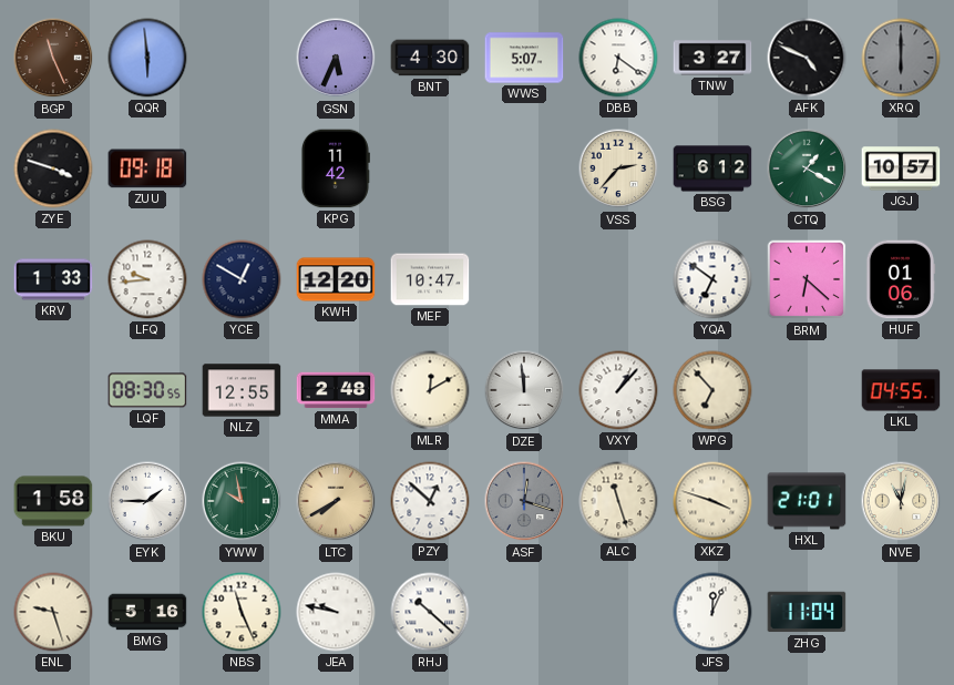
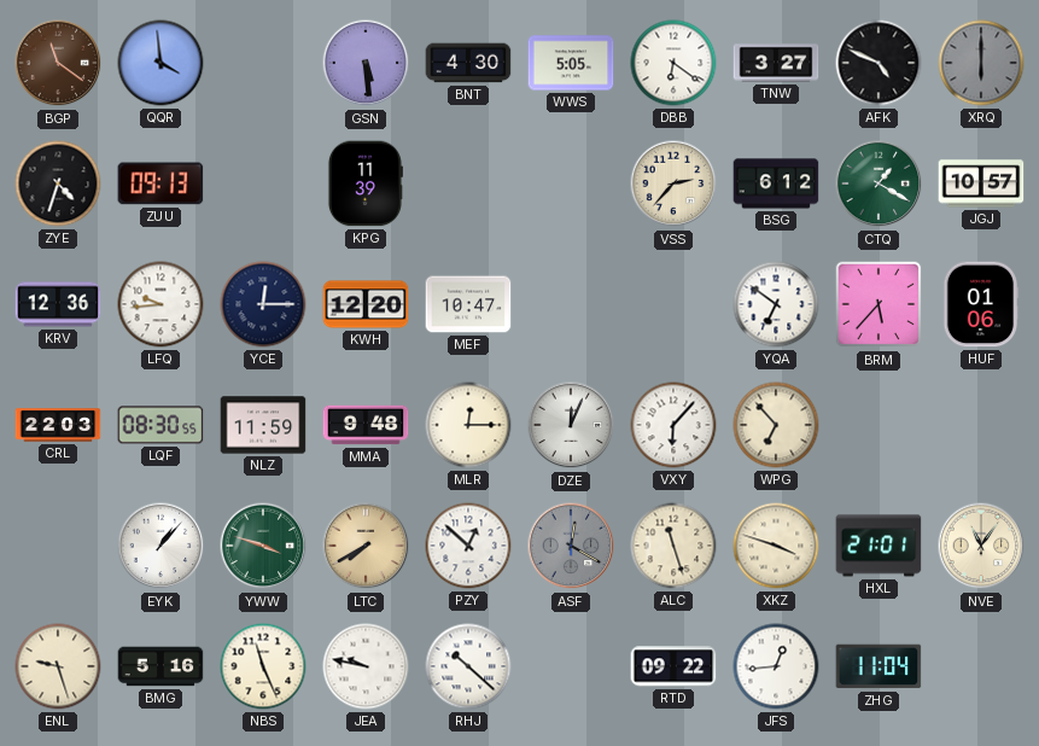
BGP: 11:26 -> 11:21
QQR: 5:59 -> 3:59
GSN: 5:34 -> 5:29
WWS: 5:07 -> 5:05
ZYE: 3:48 -> 4:33
ZUU: 09:18 -> 09:13
KPG: 11:42 -> 11:39
KRV: 1:33 -> 12:36
YCE: 12:50 -> 12:15
BRM: 6:22 -> 5:37
CRL: none -> 22:03
NLZ: 12:55 -> 11:59
MMA: 2:48 -> 9:48
MLR: 12:10 -> 12:15
DZE: 11:59 -> 12:04
VXY: 1:07 -> 6:07
LKL: 04:55 -> none
BKU: 1:58 -> none
EYK: 1:45 -> 1:07
YWW: 9:58 -> 3:48
ASF: 12:18 -> 12:20
NVE: 11:02 -> 11:06
RTD: none -> 09:22
JFS: 12:04 -> 12:44
